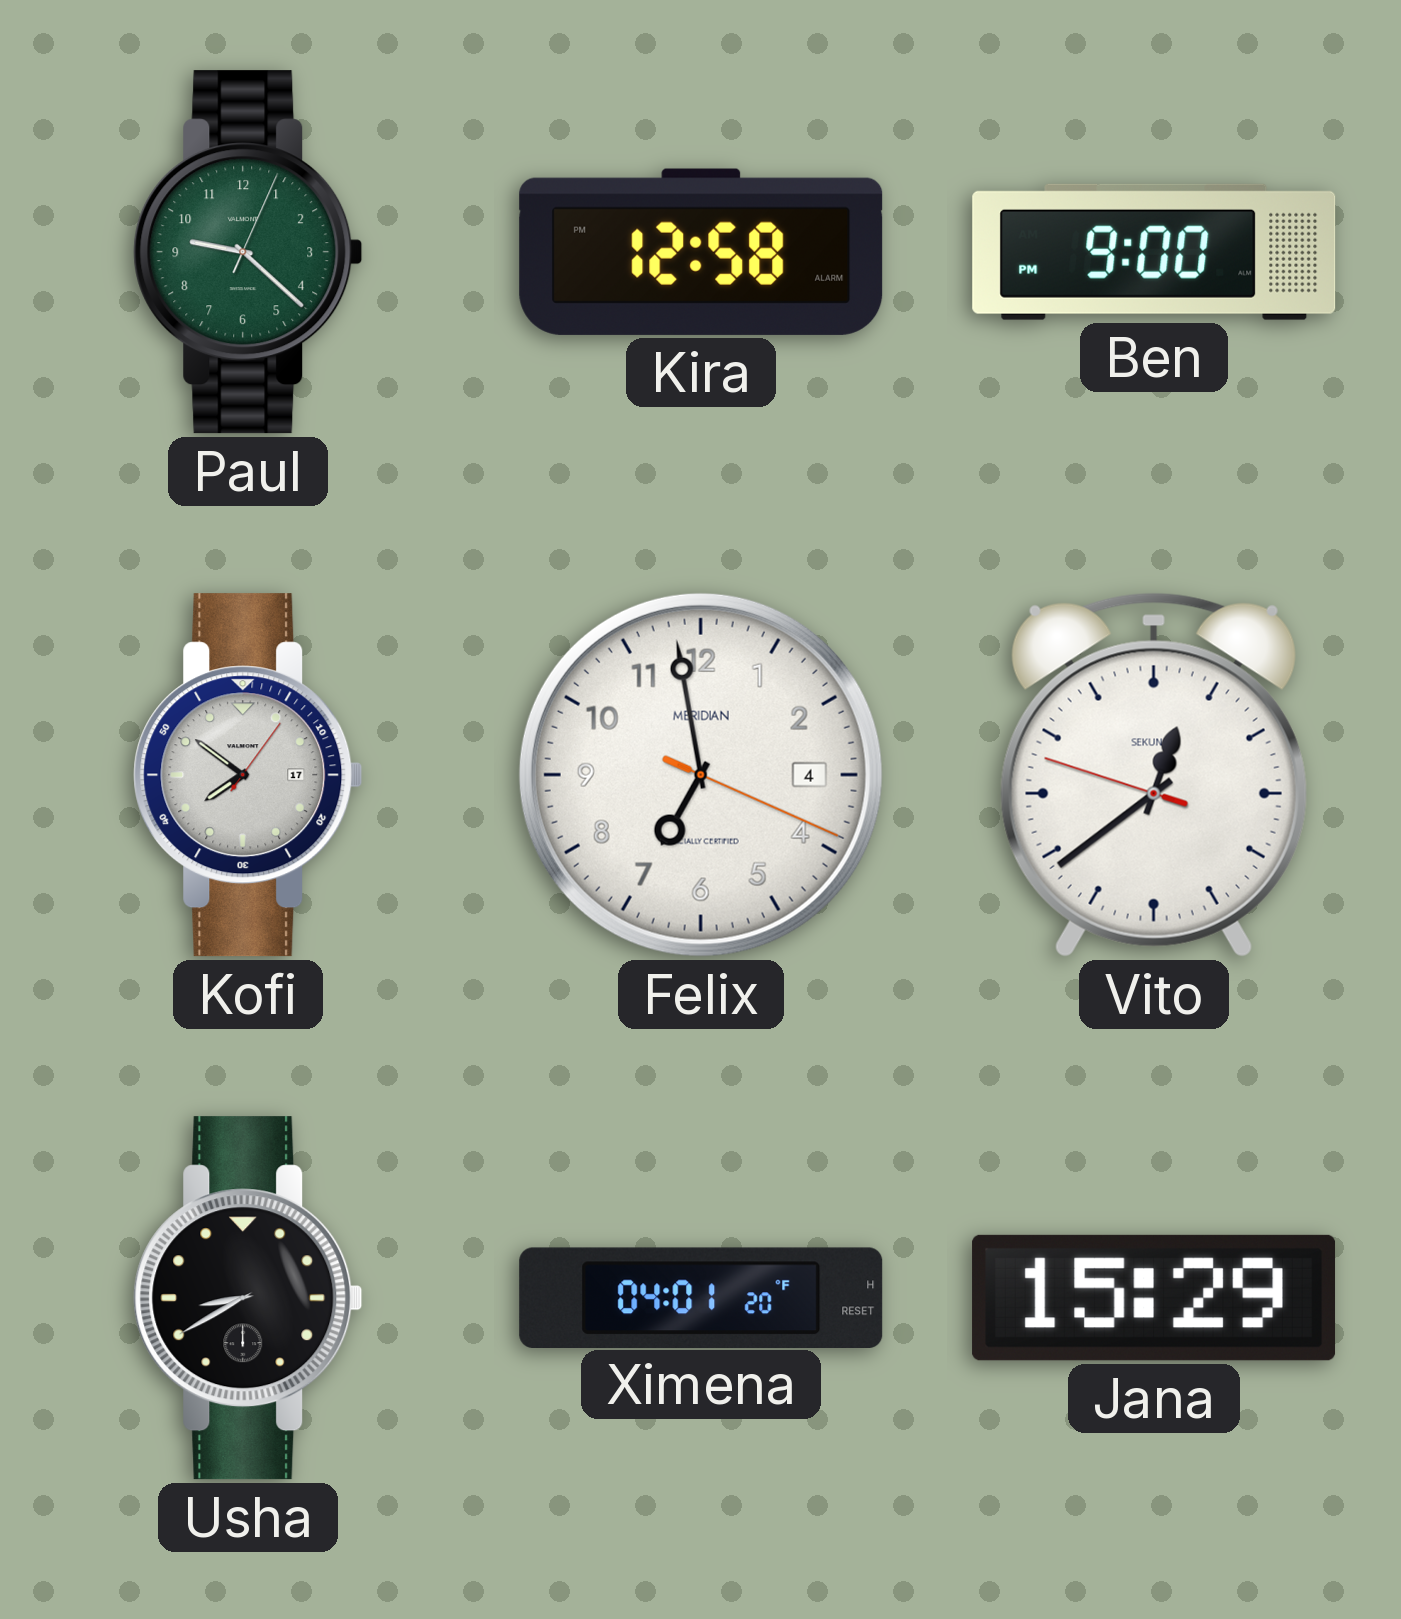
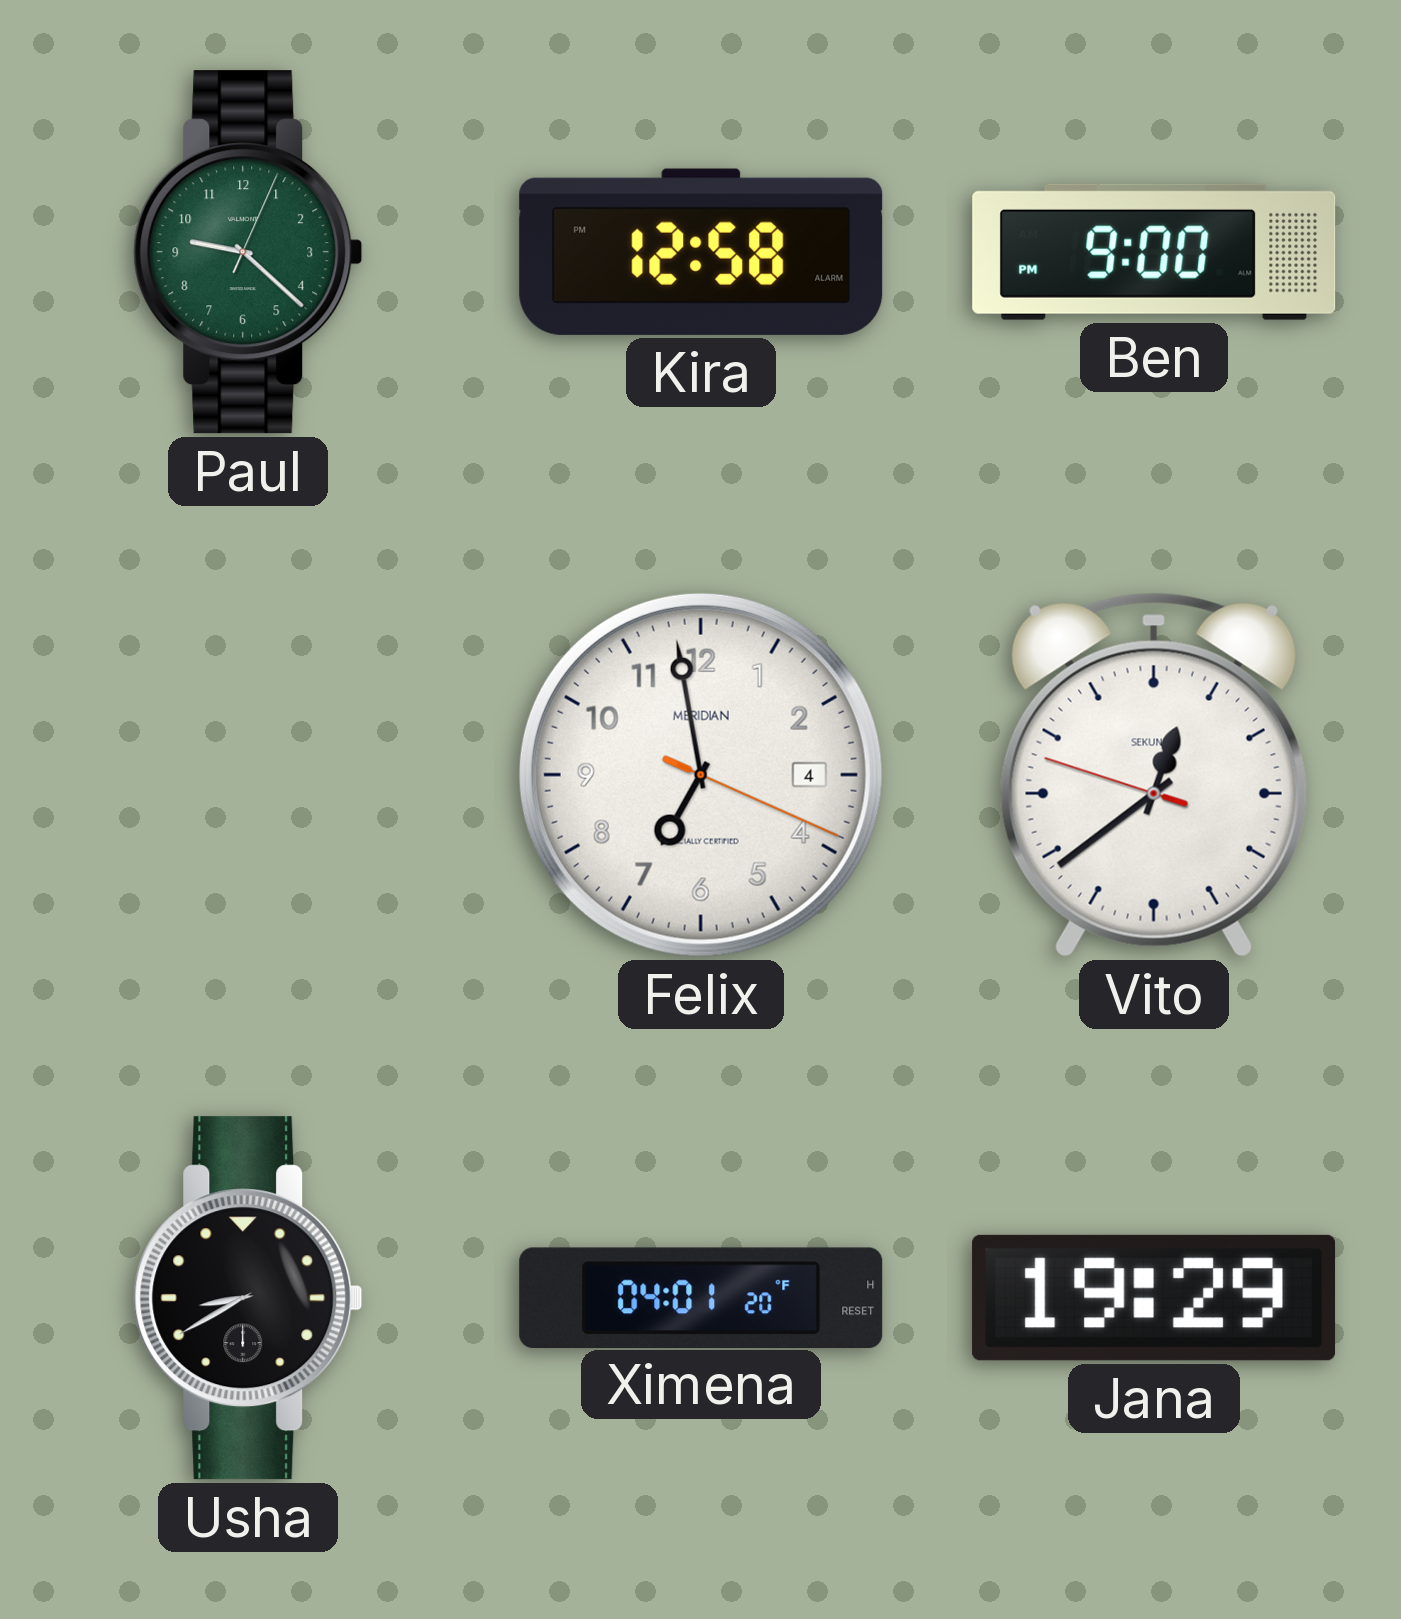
Kofi: 7:51 -> none
Jana: 15:29 -> 19:29
